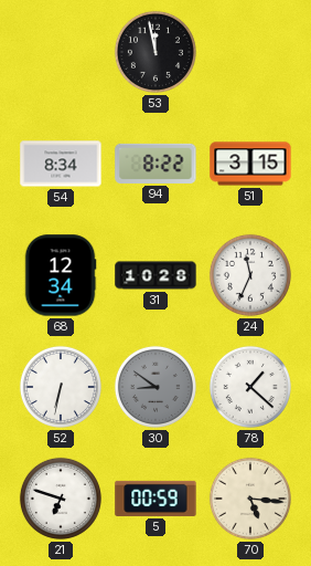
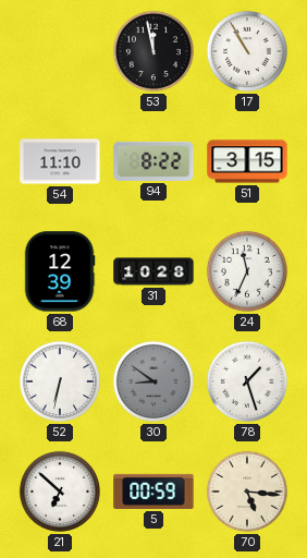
17: none -> 10:55
54: 8:34 -> 11:10
68: 12:34 -> 12:39
78: 1:22 -> 1:27
21: 6:48 -> 6:52
